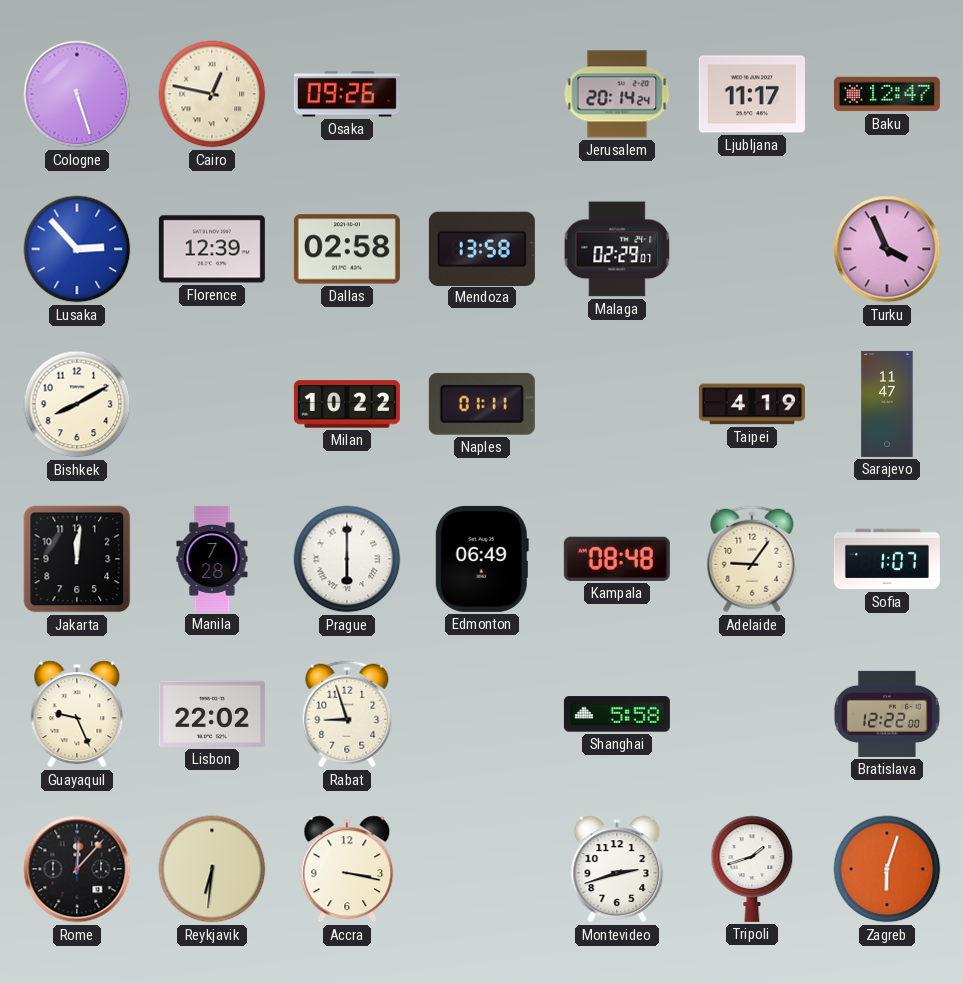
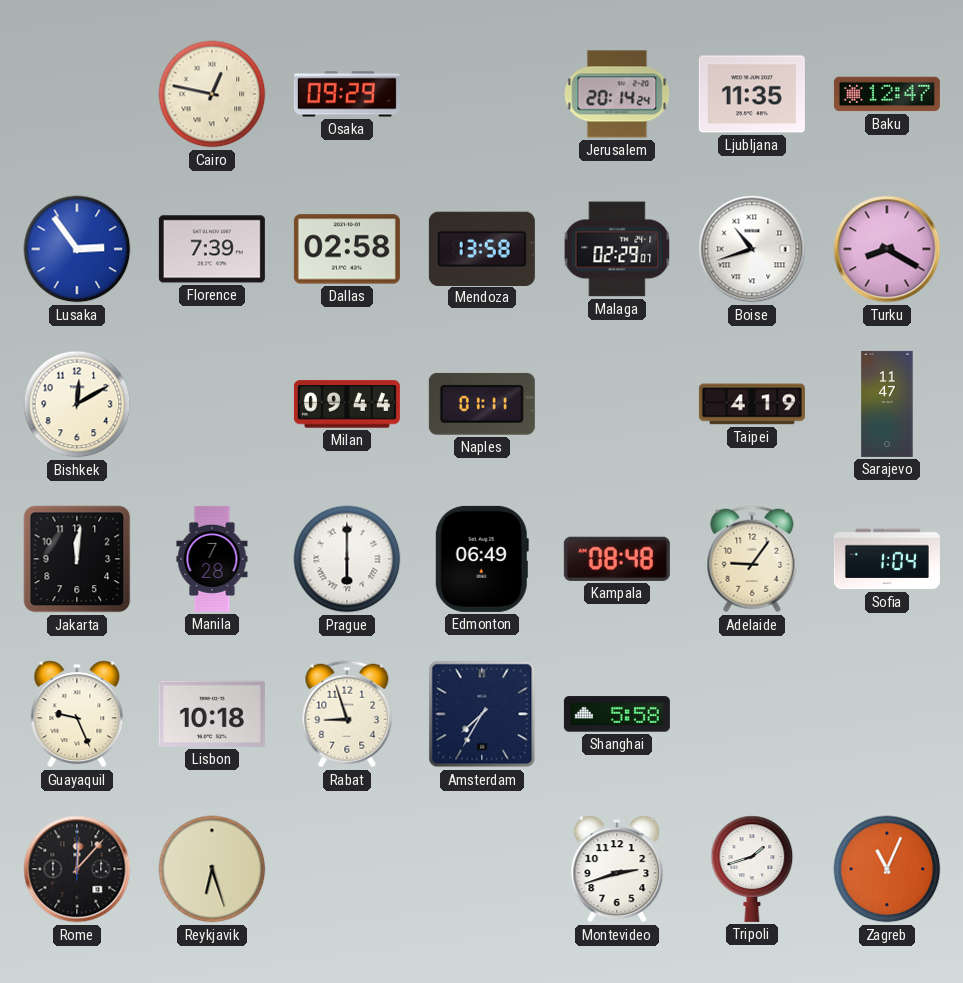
Cologne: 5:27 -> none
Osaka: 09:26 -> 09:29
Ljubljana: 11:17 -> 11:35
Lusaka: 2:53 -> 2:54
Florence: 12:39 -> 7:39
Boise: none -> 10:42
Turku: 3:56 -> 8:20
Bishkek: 8:10 -> 12:10
Milan: 10:22 -> 09:44
Sofia: 1:07 -> 1:04
Lisbon: 22:02 -> 10:18
Amsterdam: none -> 7:35
Bratislava: 12:22 -> none
Reykjavik: 6:31 -> 6:27
Accra: 3:17 -> none
Zagreb: 6:03 -> 11:04
